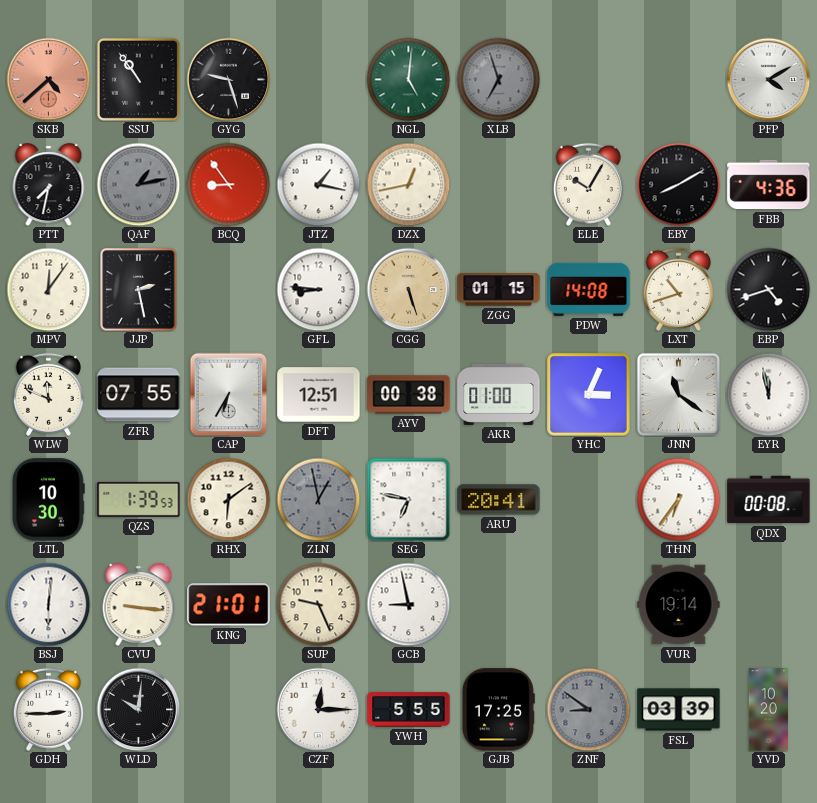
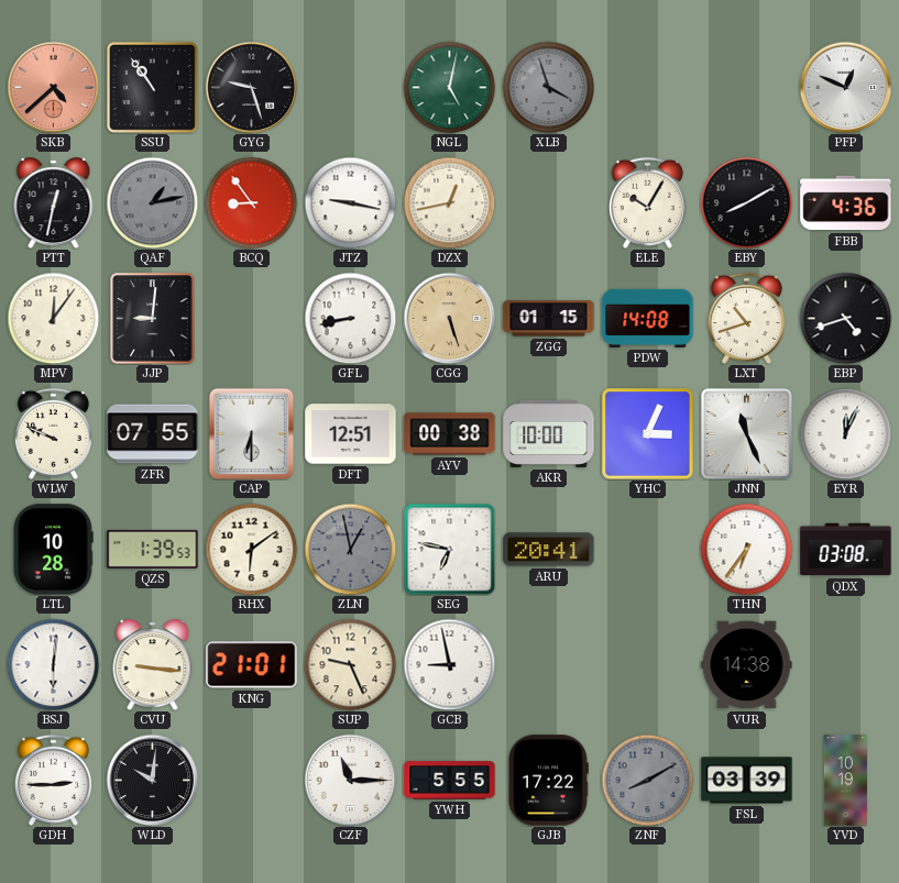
NGL: 5:01 -> 5:02
XLB: 6:57 -> 3:57
PFP: 4:10 -> 12:49
PTT: 7:32 -> 12:32
JTZ: 1:17 -> 9:17
JJP: 2:28 -> 9:01
GFL: 8:46 -> 8:43
WLW: 11:49 -> 9:49
CAP: 6:35 -> 6:30
AKR: 01:00 -> 10:00
JNN: 11:21 -> 11:26
EYR: 11:58 -> 12:04
LTL: 10:30 -> 10:28
QDX: 00:08 -> 03:08
VUR: 19:14 -> 14:38
CZF: 12:15 -> 11:15
GJB: 17:25 -> 17:22
ZNF: 8:51 -> 8:10
YVD: 10:20 -> 10:19
